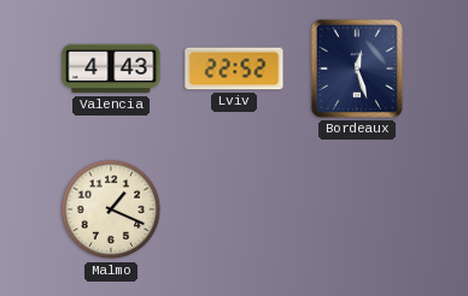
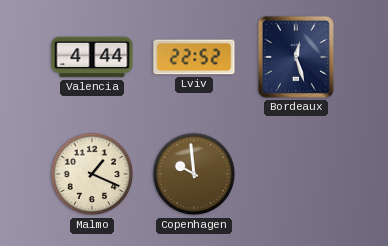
Valencia: 4:43 -> 4:44
Copenhagen: none -> 9:59
